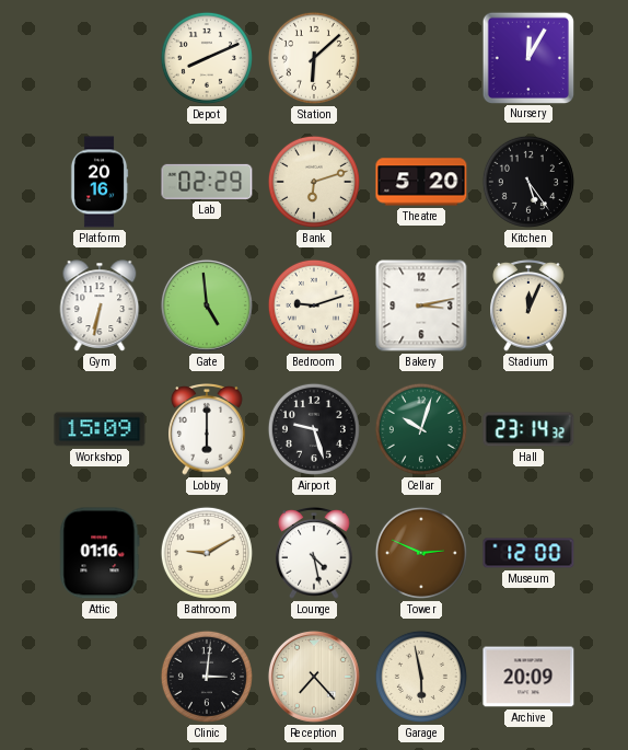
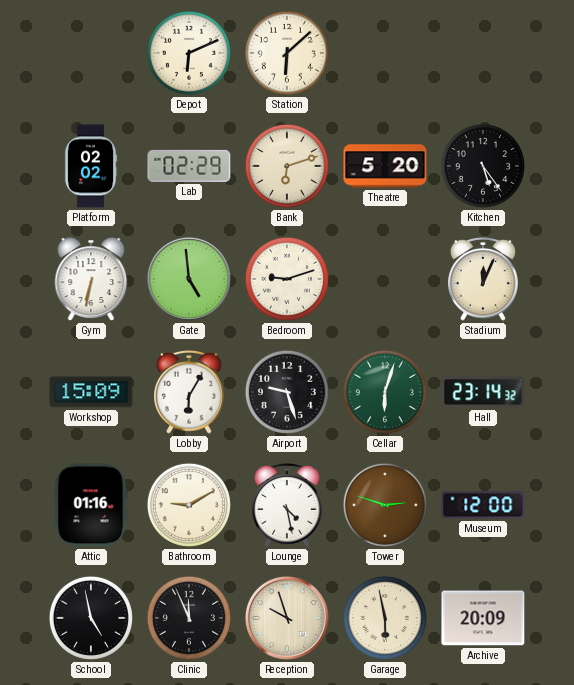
Depot: 8:11 -> 6:11
Nursery: 12:05 -> none
Platform: 20:16 -> 02:02
Bakery: 3:13 -> none
Lobby: 6:00 -> 6:05
Cellar: 10:03 -> 6:03
Tower: 2:49 -> 2:48
School: none -> 4:58
Clinic: 3:01 -> 11:56
Reception: 7:23 -> 9:57
